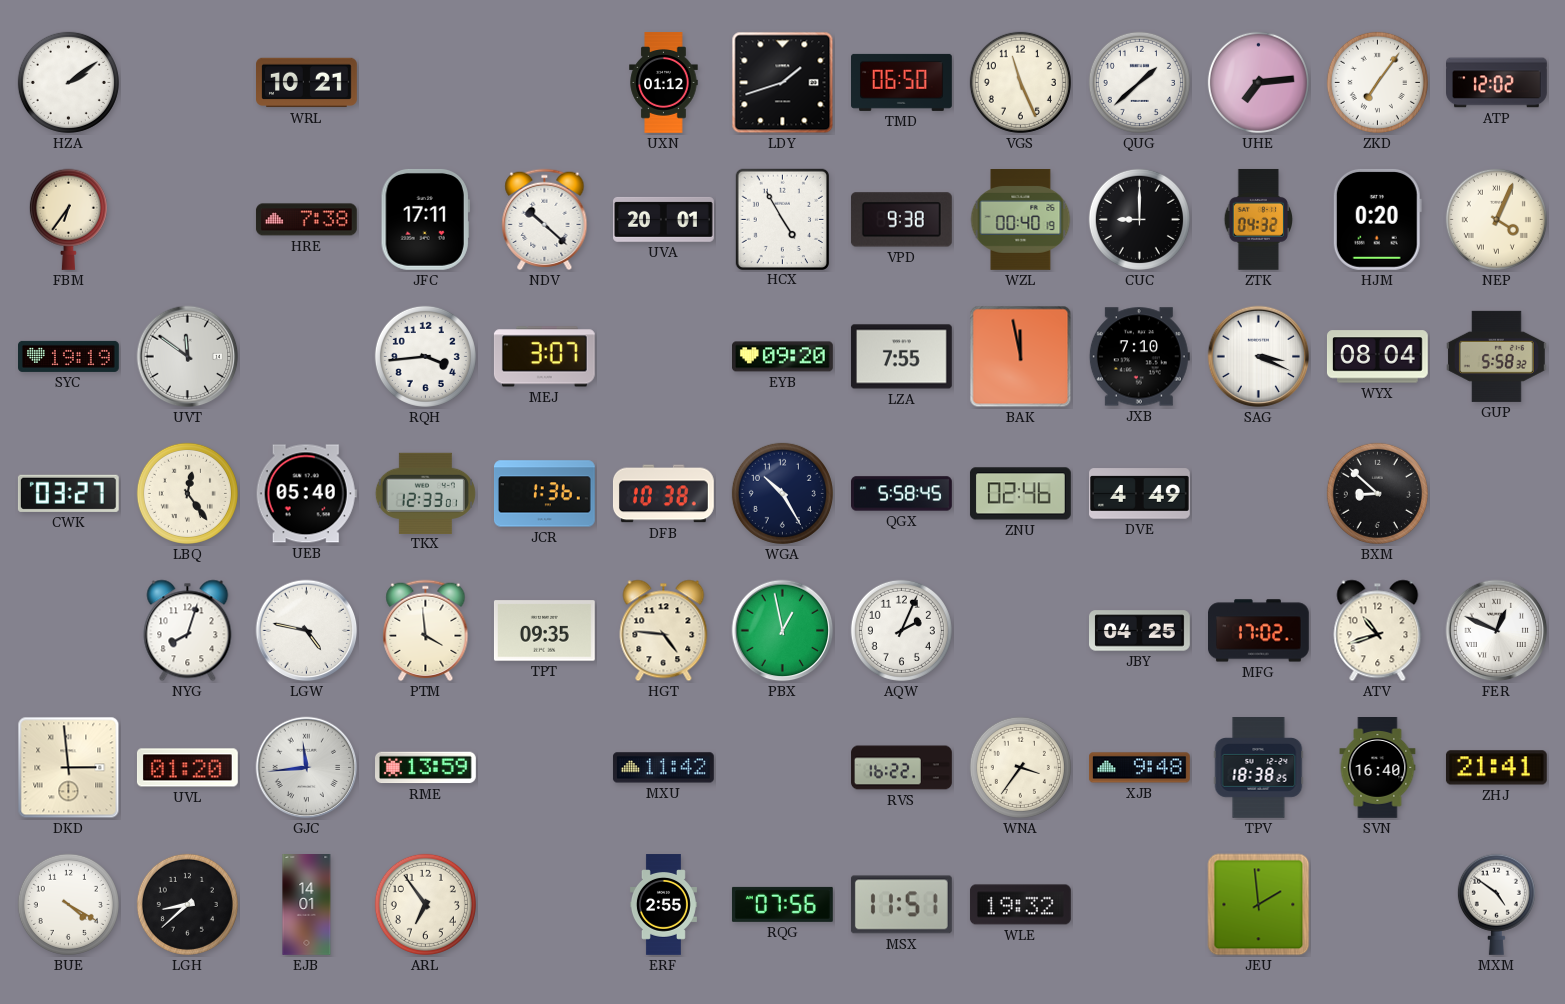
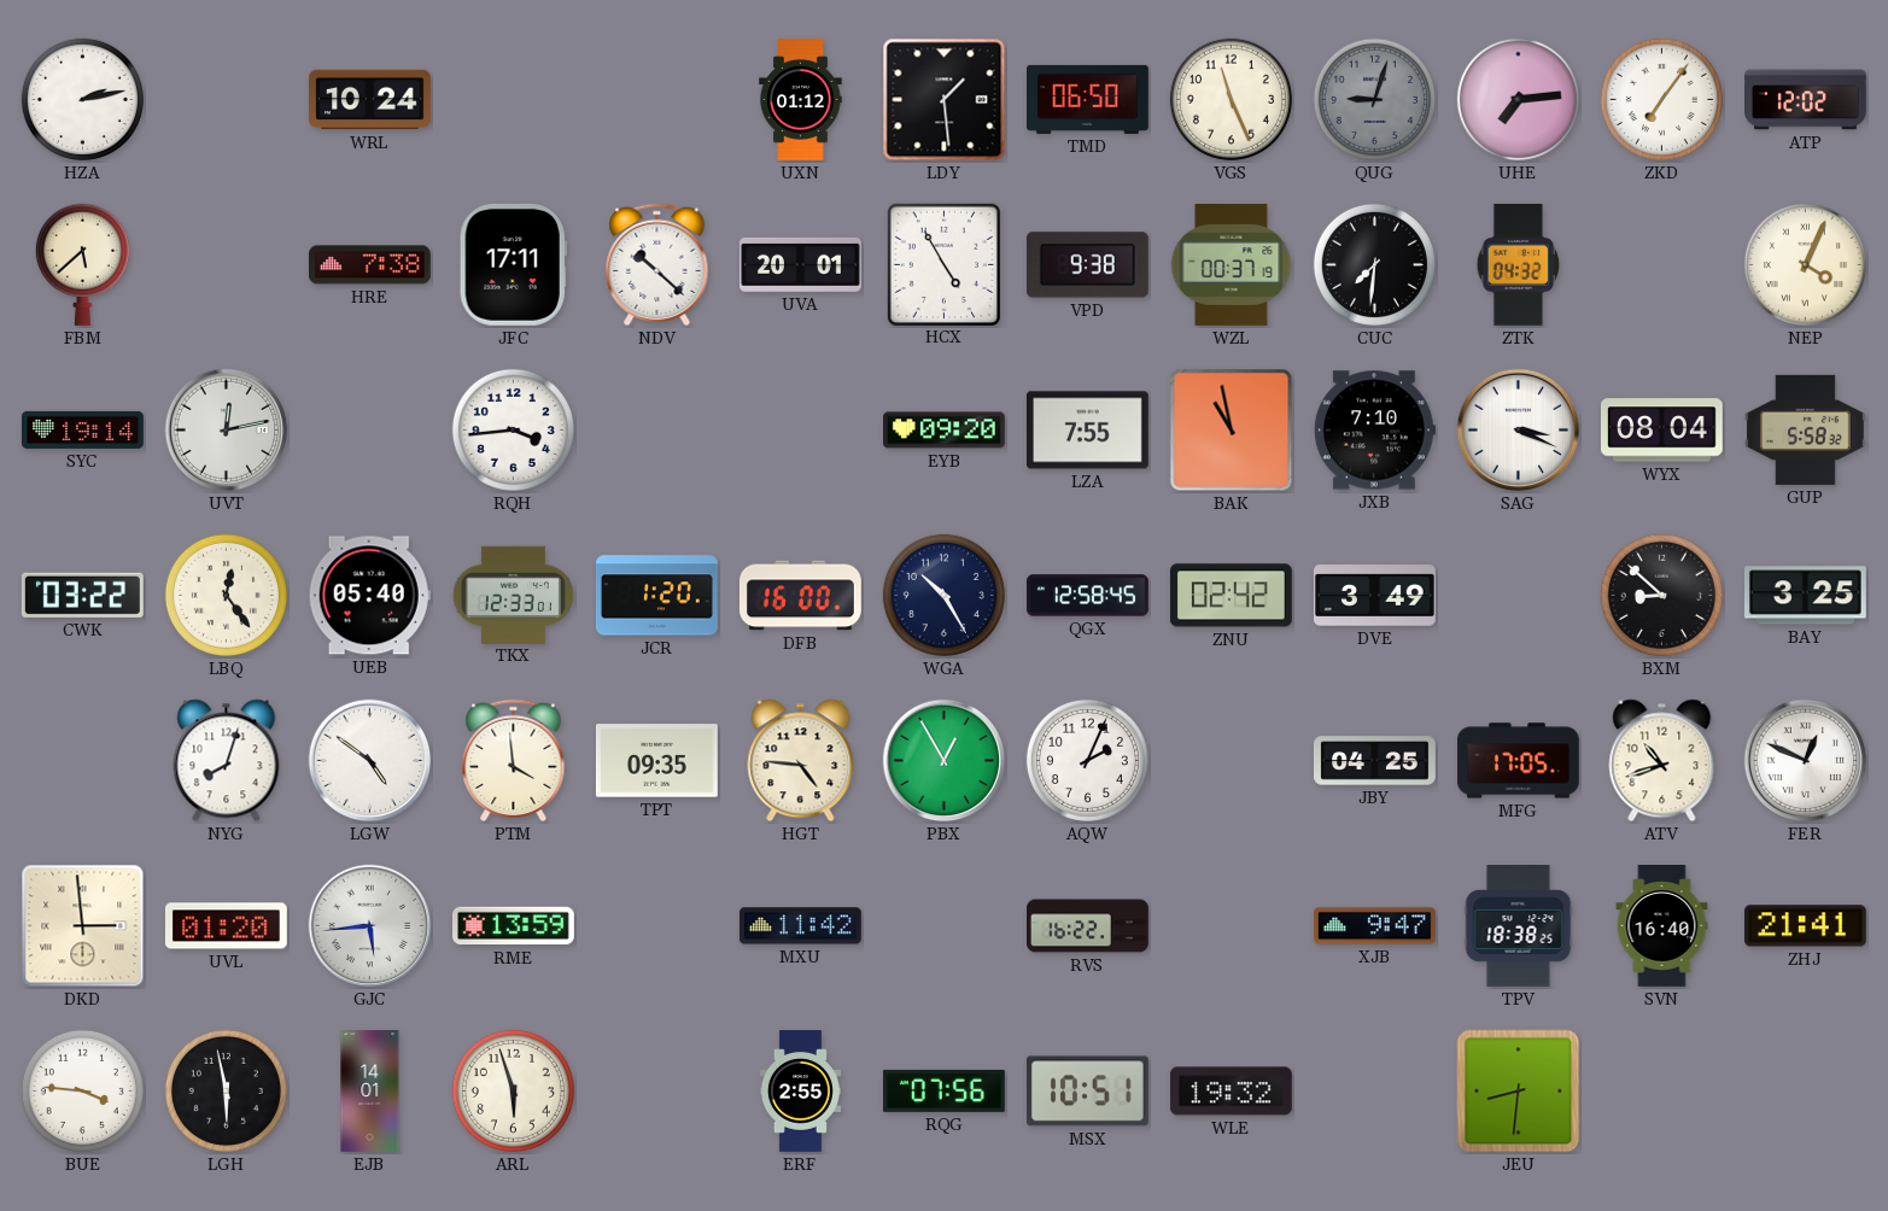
HZA: 2:09 -> 2:13
WRL: 10:21 -> 10:24
LDY: 1:42 -> 1:29
QUG: 1:38 -> 9:03
QUG dial: white -> grey
FBM: 6:36 -> 5:38
WZL: 00:40 -> 00:37
CUC: 9:00 -> 7:31
HJM: 0:20 -> none
SYC: 19:19 -> 19:14
UVT: 11:51 -> 12:13
MEJ: 3:07 -> none
BAK: 11:58 -> 10:58
CWK: 03:27 -> 03:22
JCR: 1:36 -> 1:20
DFB: 10:38 -> 16:00
QGX: 5:58 -> 12:58
ZNU: 02:46 -> 02:42
DVE: 4:49 -> 3:49
BAY: none -> 3:25
LGW: 4:47 -> 4:51
PBX: 12:58 -> 12:55
MFG: 17:02 -> 17:05
GJC: 11:44 -> 5:44
WNA: 3:36 -> none
XJB: 9:48 -> 9:47
BUE: 4:20 -> 3:46
LGH: 8:38 -> 5:58
ARL: 6:54 -> 5:57
MSX: 11:51 -> 10:51
JEU: 1:59 -> 8:31
MXM: 4:51 -> none
